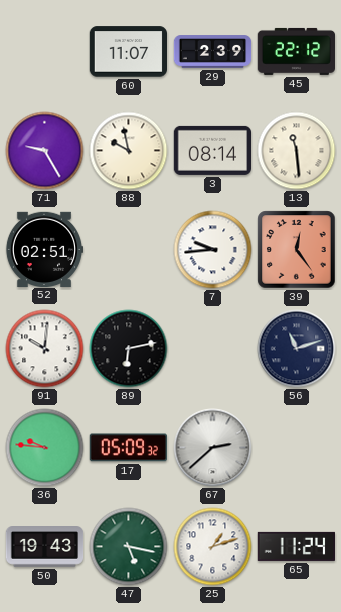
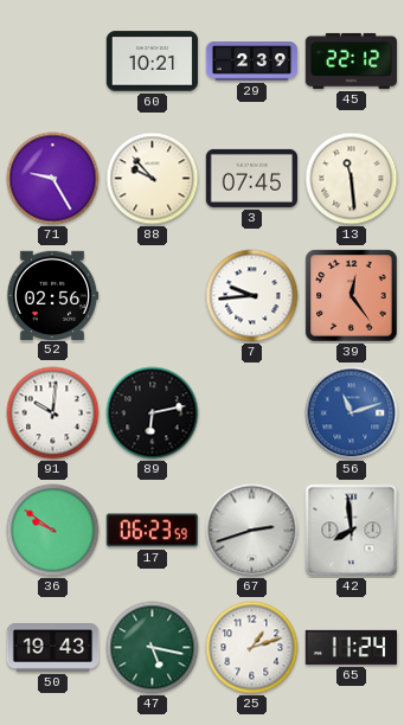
60: 11:07 -> 10:21
88: 9:58 -> 9:53
3: 08:14 -> 07:45
52: 02:51 -> 02:56
56 dial: navy -> blue
36: 9:46 -> 9:51
17: 05:09 -> 06:23
67: 2:38 -> 2:42
42: none -> 7:59
